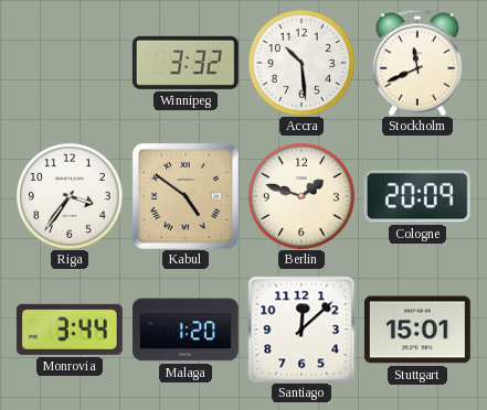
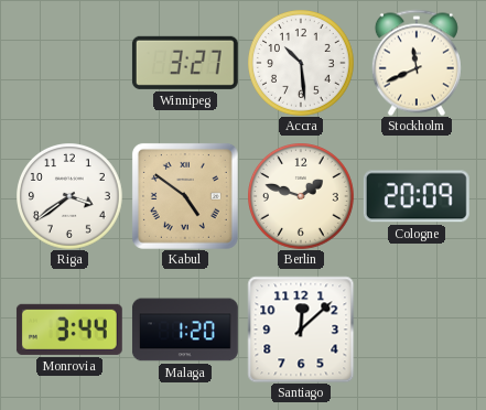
Winnipeg: 3:32 -> 3:27
Riga: 3:36 -> 3:39
Stuttgart: 15:01 -> none
